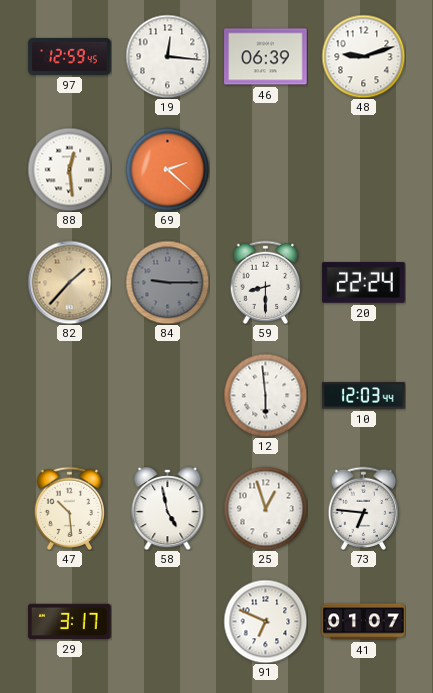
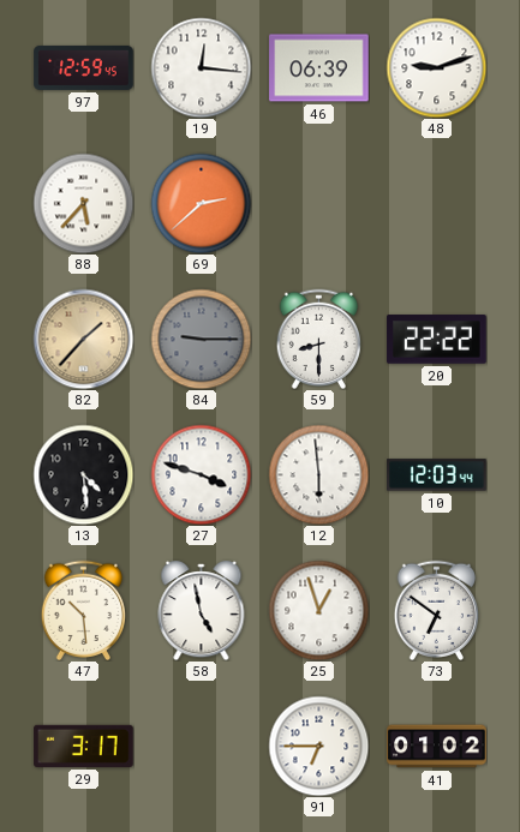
88: 12:29 -> 5:37
69: 2:22 -> 2:38
20: 22:24 -> 22:22
13: none -> 4:29
27: none -> 3:48
73: 6:46 -> 6:51
91: 6:49 -> 6:45
41: 01:07 -> 01:02
